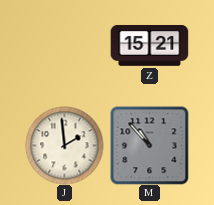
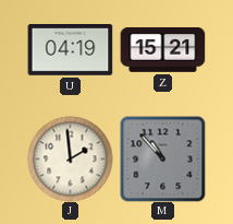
U: none -> 04:19
